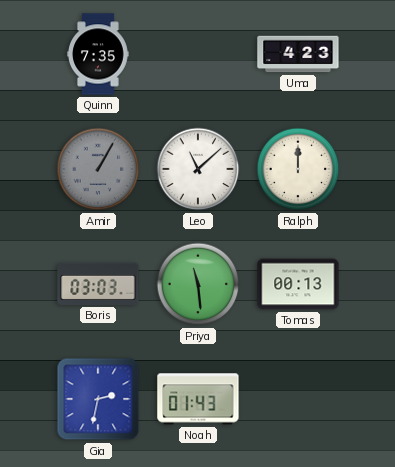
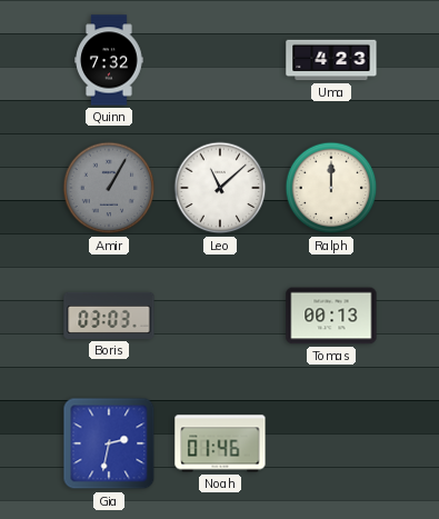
Quinn: 7:35 -> 7:32
Priya: 11:29 -> none
Noah: 01:43 -> 01:46
